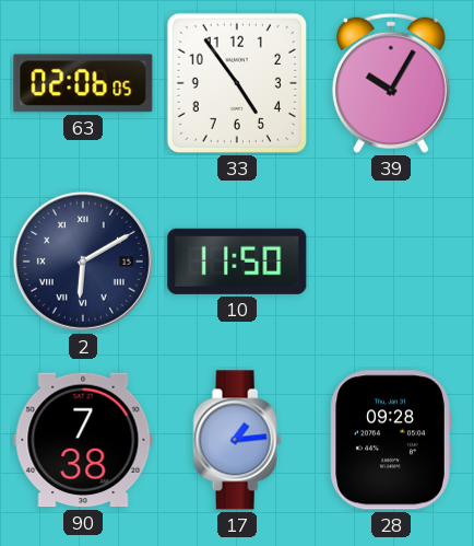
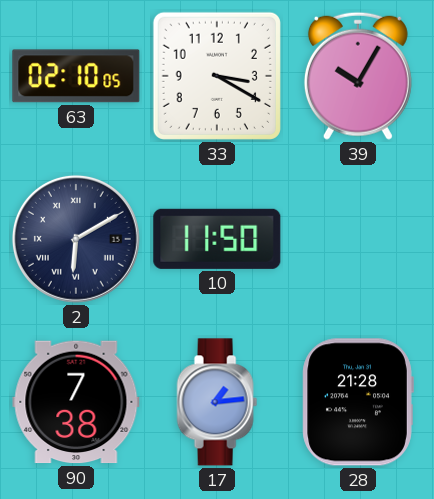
63: 02:06 -> 02:10
33: 4:54 -> 3:20
28: 09:28 -> 21:28
